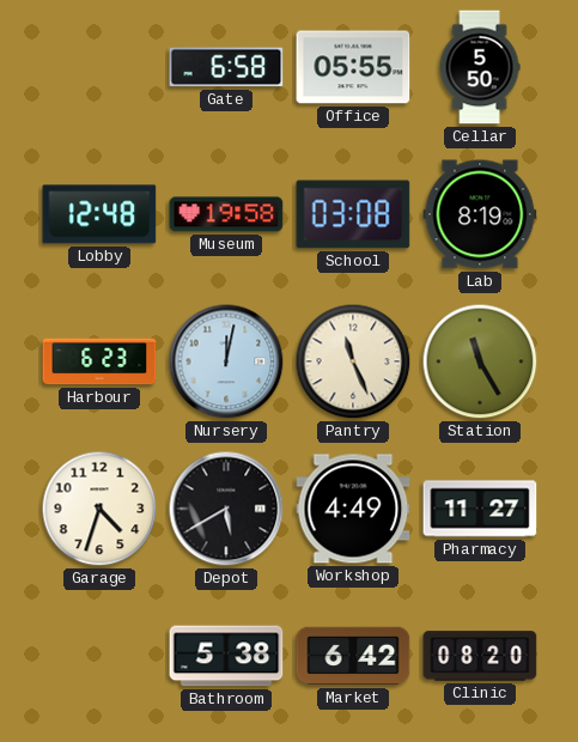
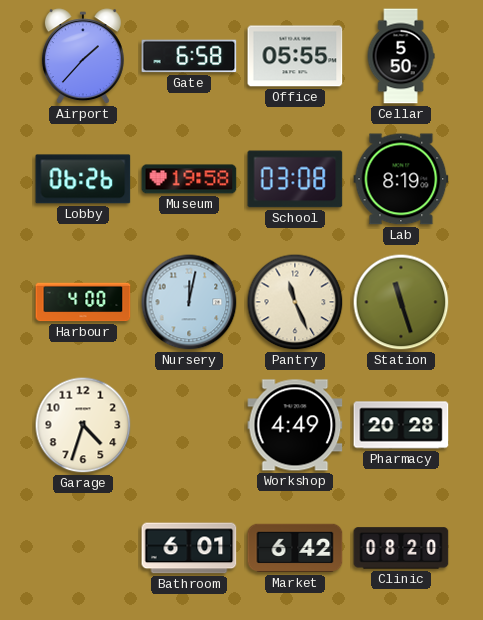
Airport: none -> 1:37
Lobby: 12:48 -> 06:26
Harbour: 6:23 -> 4:00
Station: 11:25 -> 11:27
Depot: 5:40 -> none
Pharmacy: 11:27 -> 20:28
Bathroom: 5:38 -> 6:01
